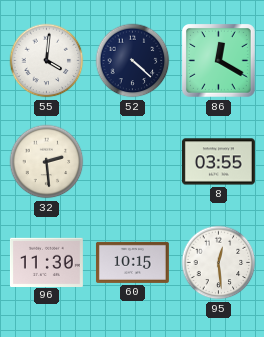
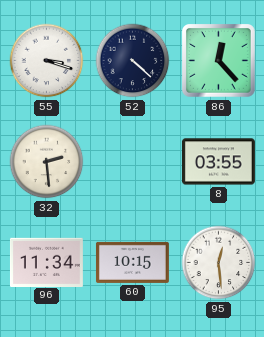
55: 4:01 -> 3:18
86: 12:20 -> 12:23
96: 11:30 -> 11:34
